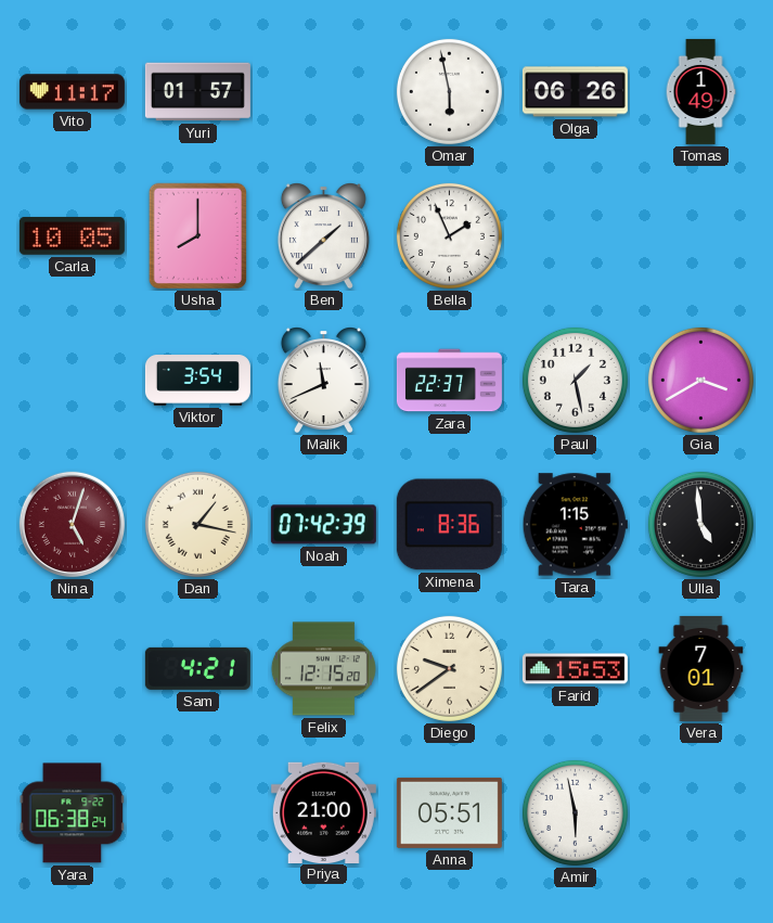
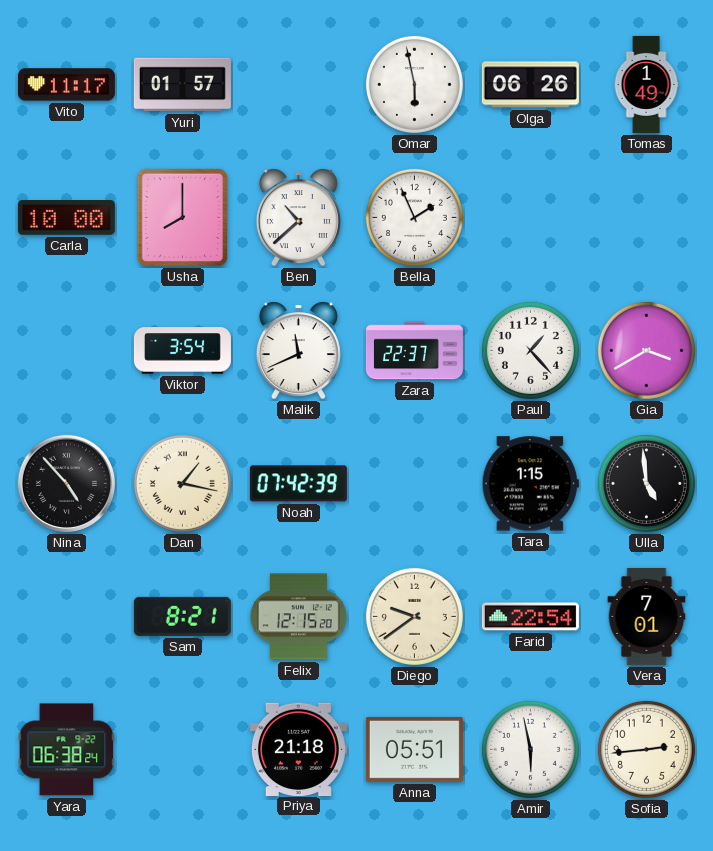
Carla: 10:05 -> 10:00
Ben: 1:38 -> 10:38
Paul: 1:28 -> 1:23
Nina: 5:03 -> 4:53
Nina dial: burgundy -> black
Ximena: 8:36 -> none
Sam: 4:21 -> 8:21
Farid: 15:53 -> 22:54
Priya: 21:00 -> 21:18
Sofia: none -> 2:44
